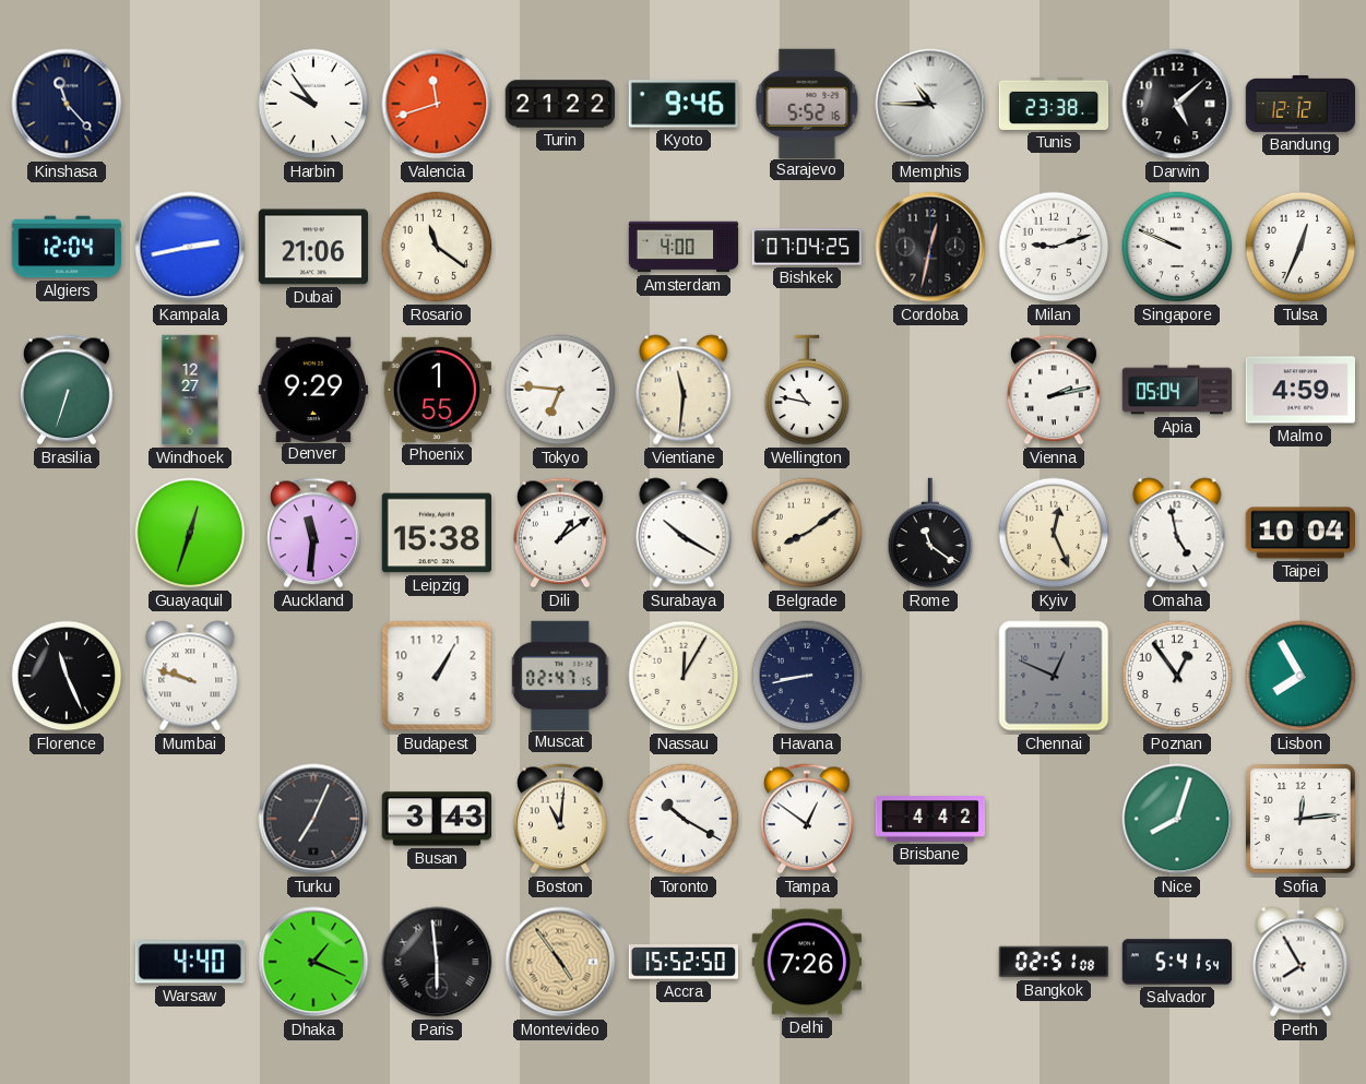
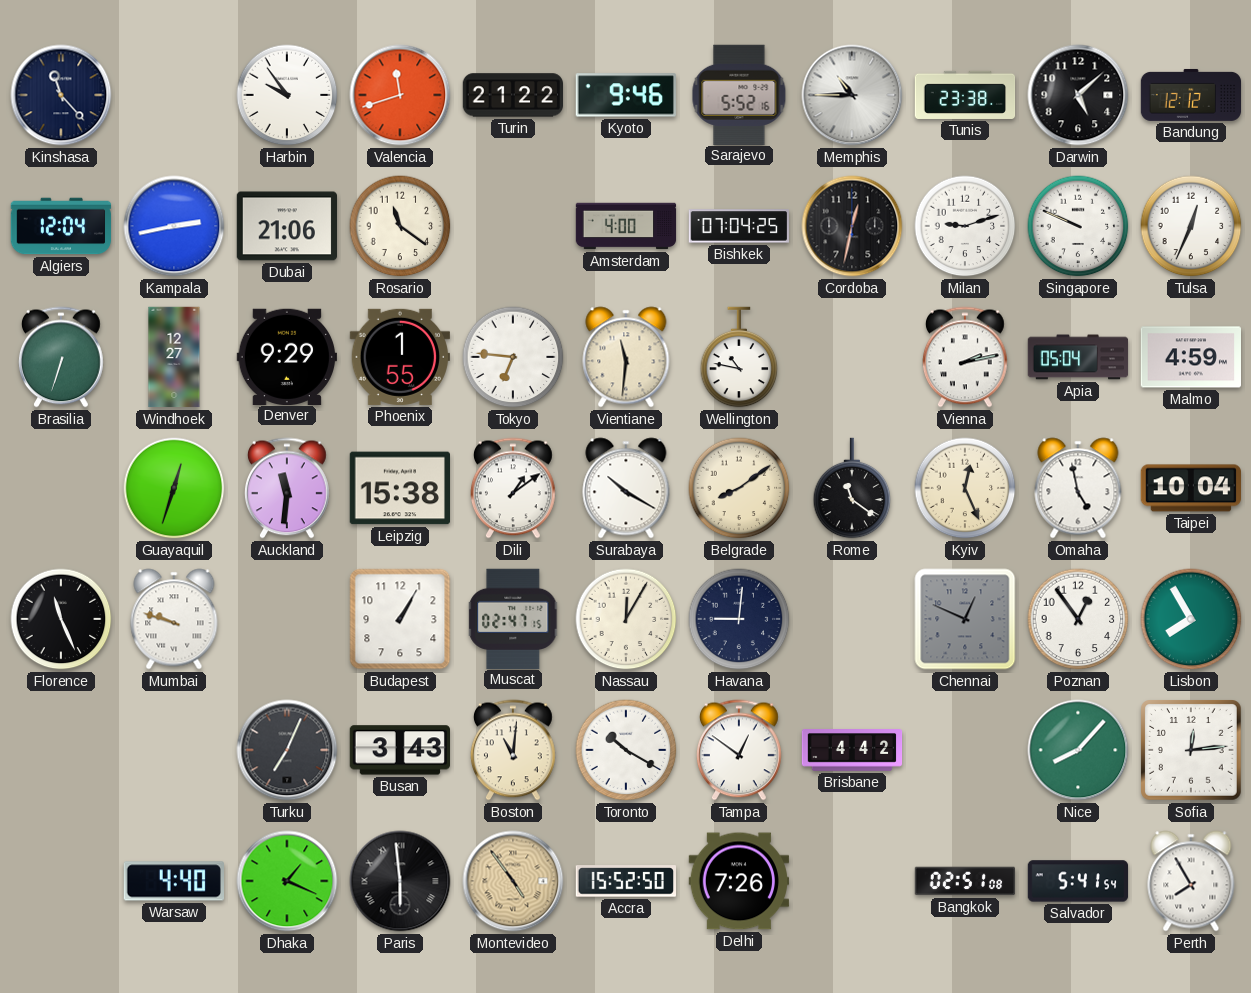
Havana: 8:43 -> 9:01
Nice: 8:03 -> 8:07
